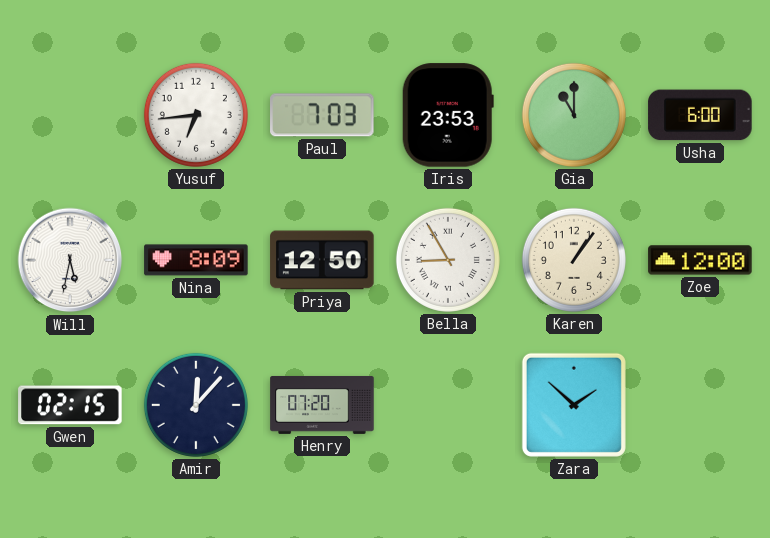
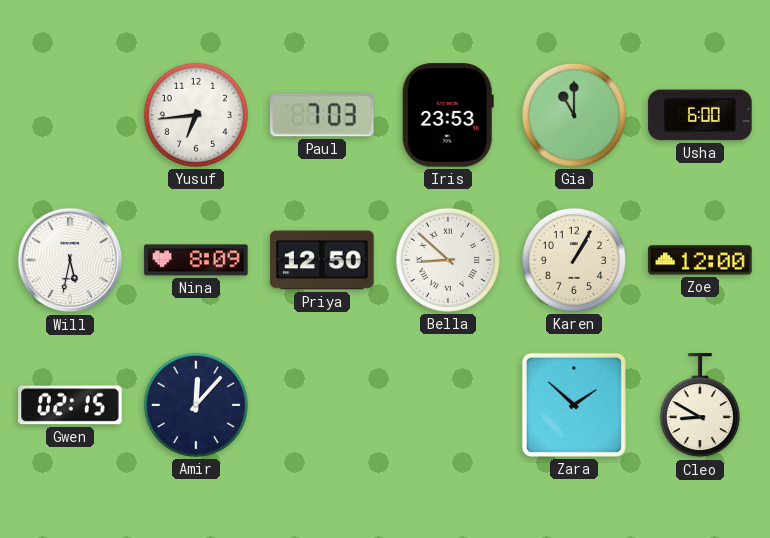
Bella: 8:55 -> 8:52
Karen: 1:06 -> 1:05
Henry: 07:20 -> none
Cleo: none -> 8:50
